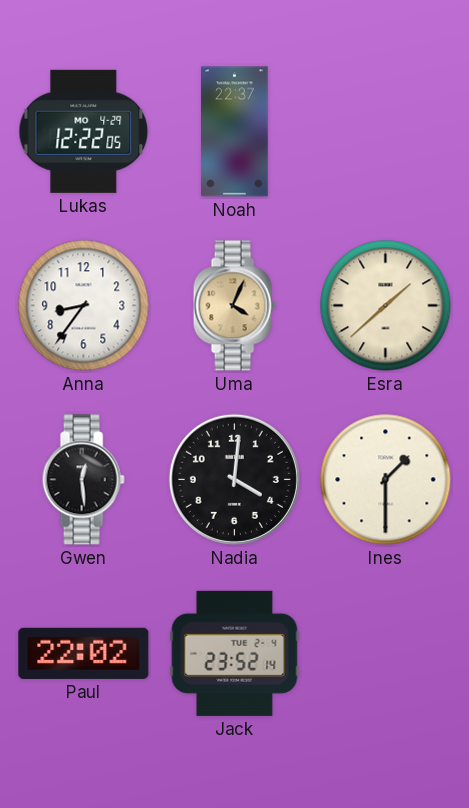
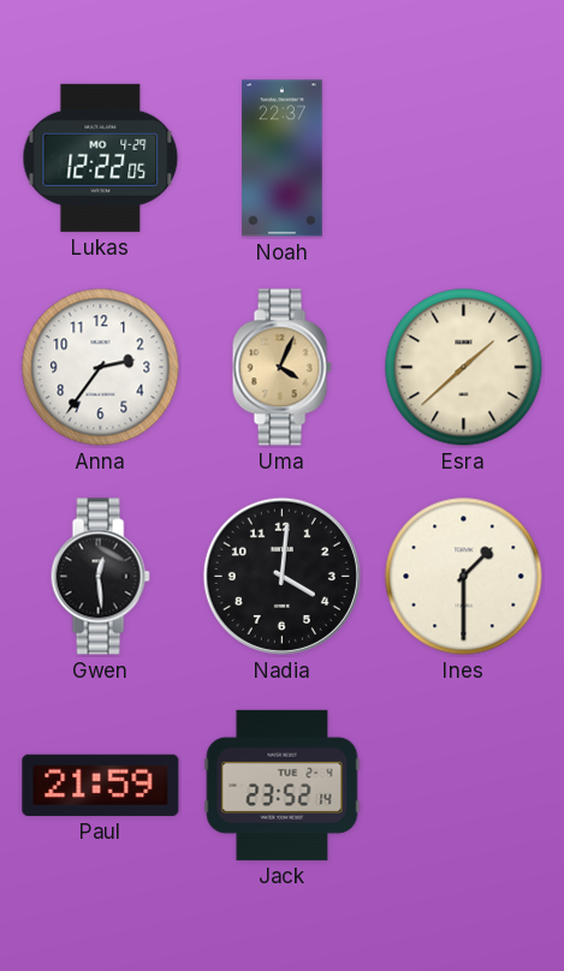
Anna: 8:36 -> 2:36
Paul: 22:02 -> 21:59
